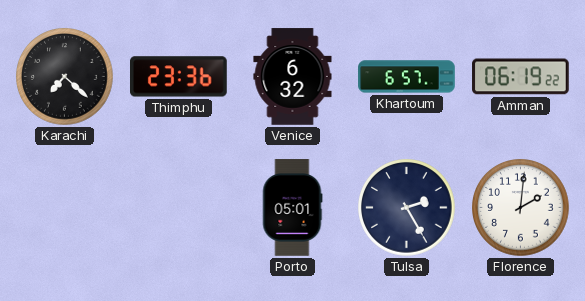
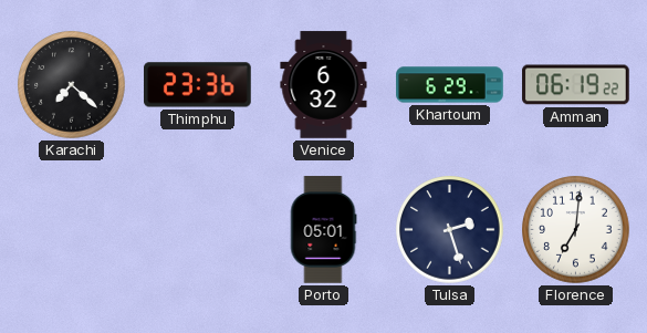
Khartoum: 6:57 -> 6:29
Tulsa: 2:25 -> 2:27
Florence: 2:01 -> 7:01
